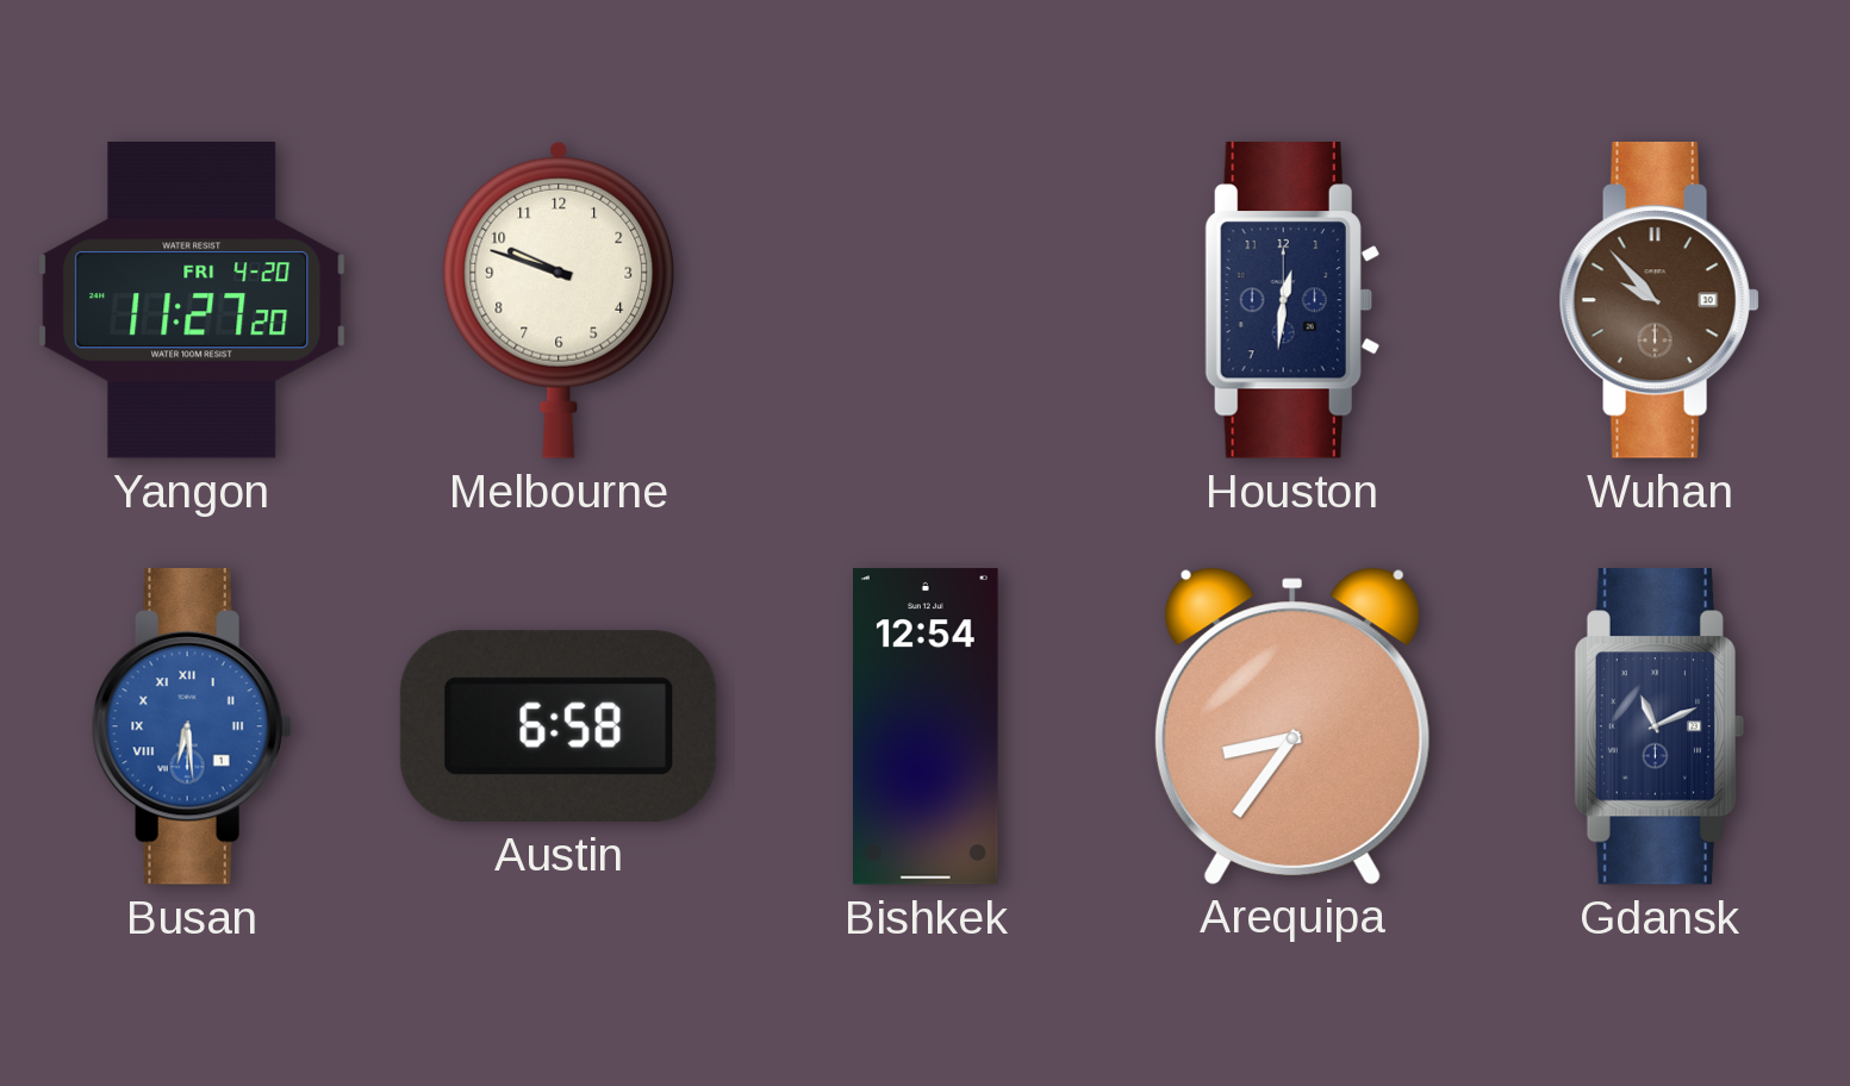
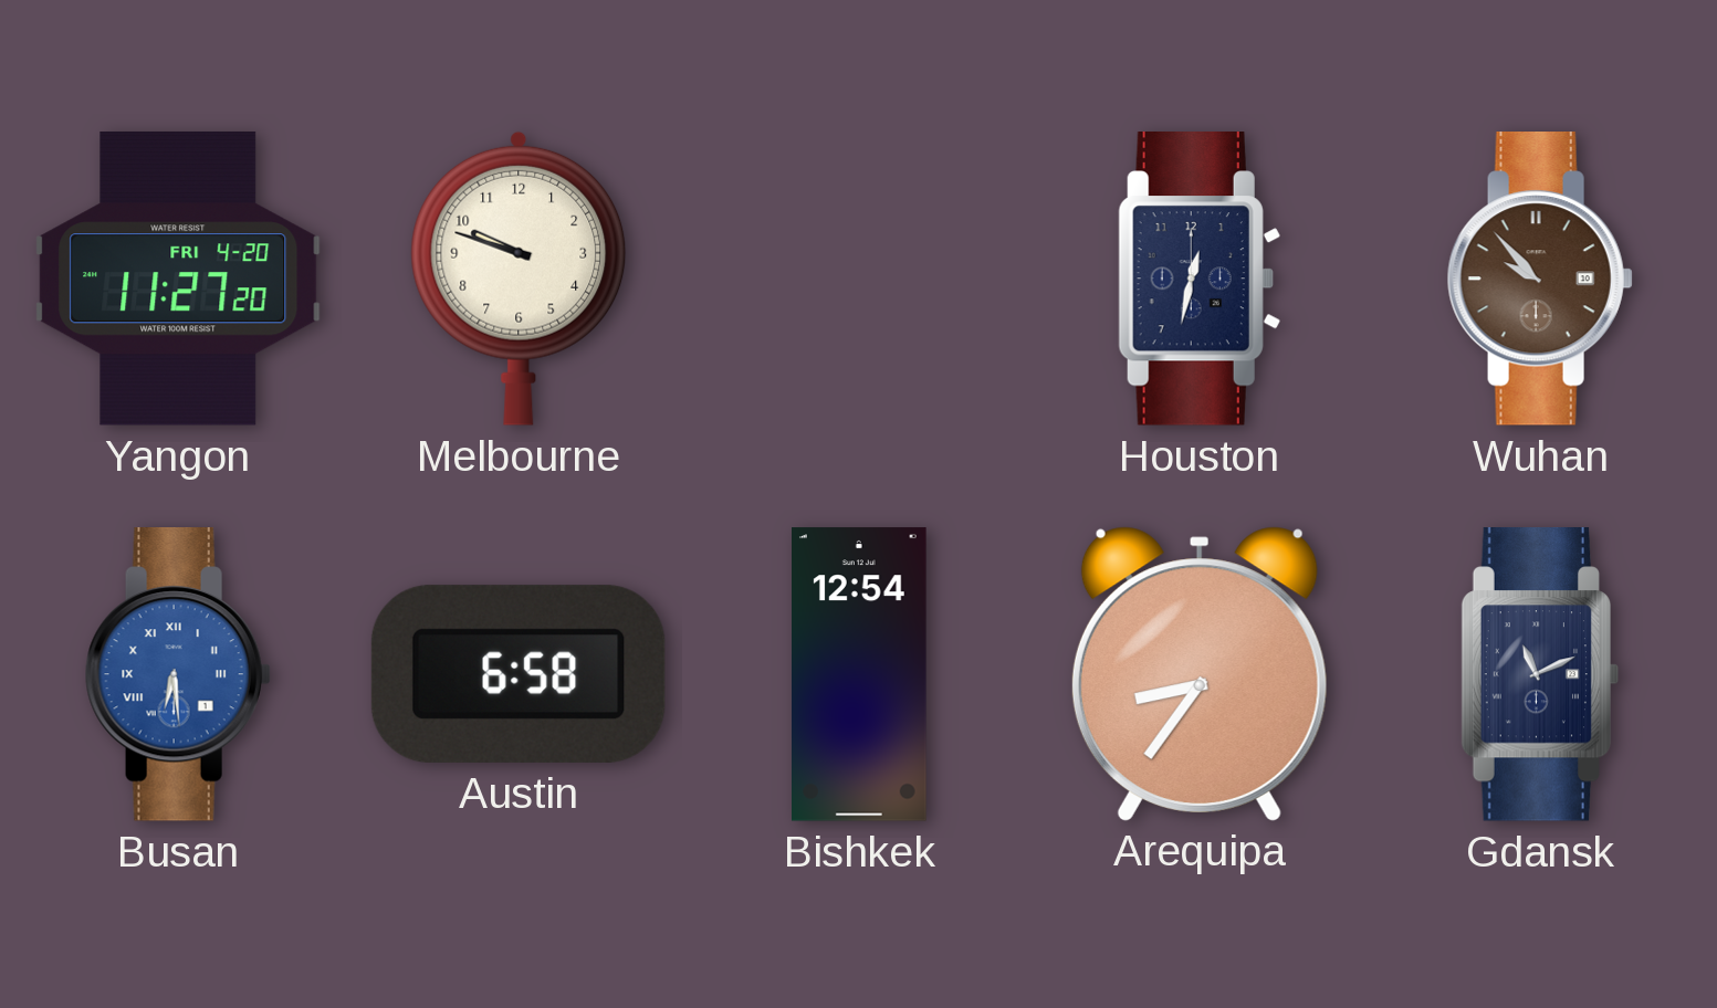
Houston: 12:31 -> 12:32
